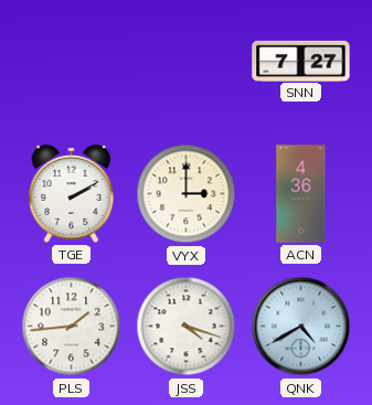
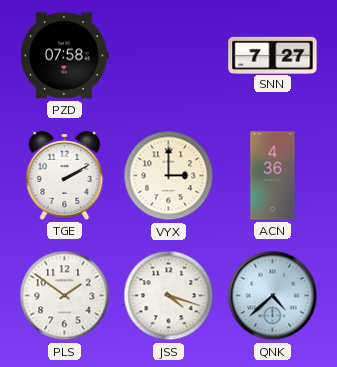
PZD: none -> 07:58
PLS: 1:44 -> 1:51
QNK: 4:40 -> 4:38
